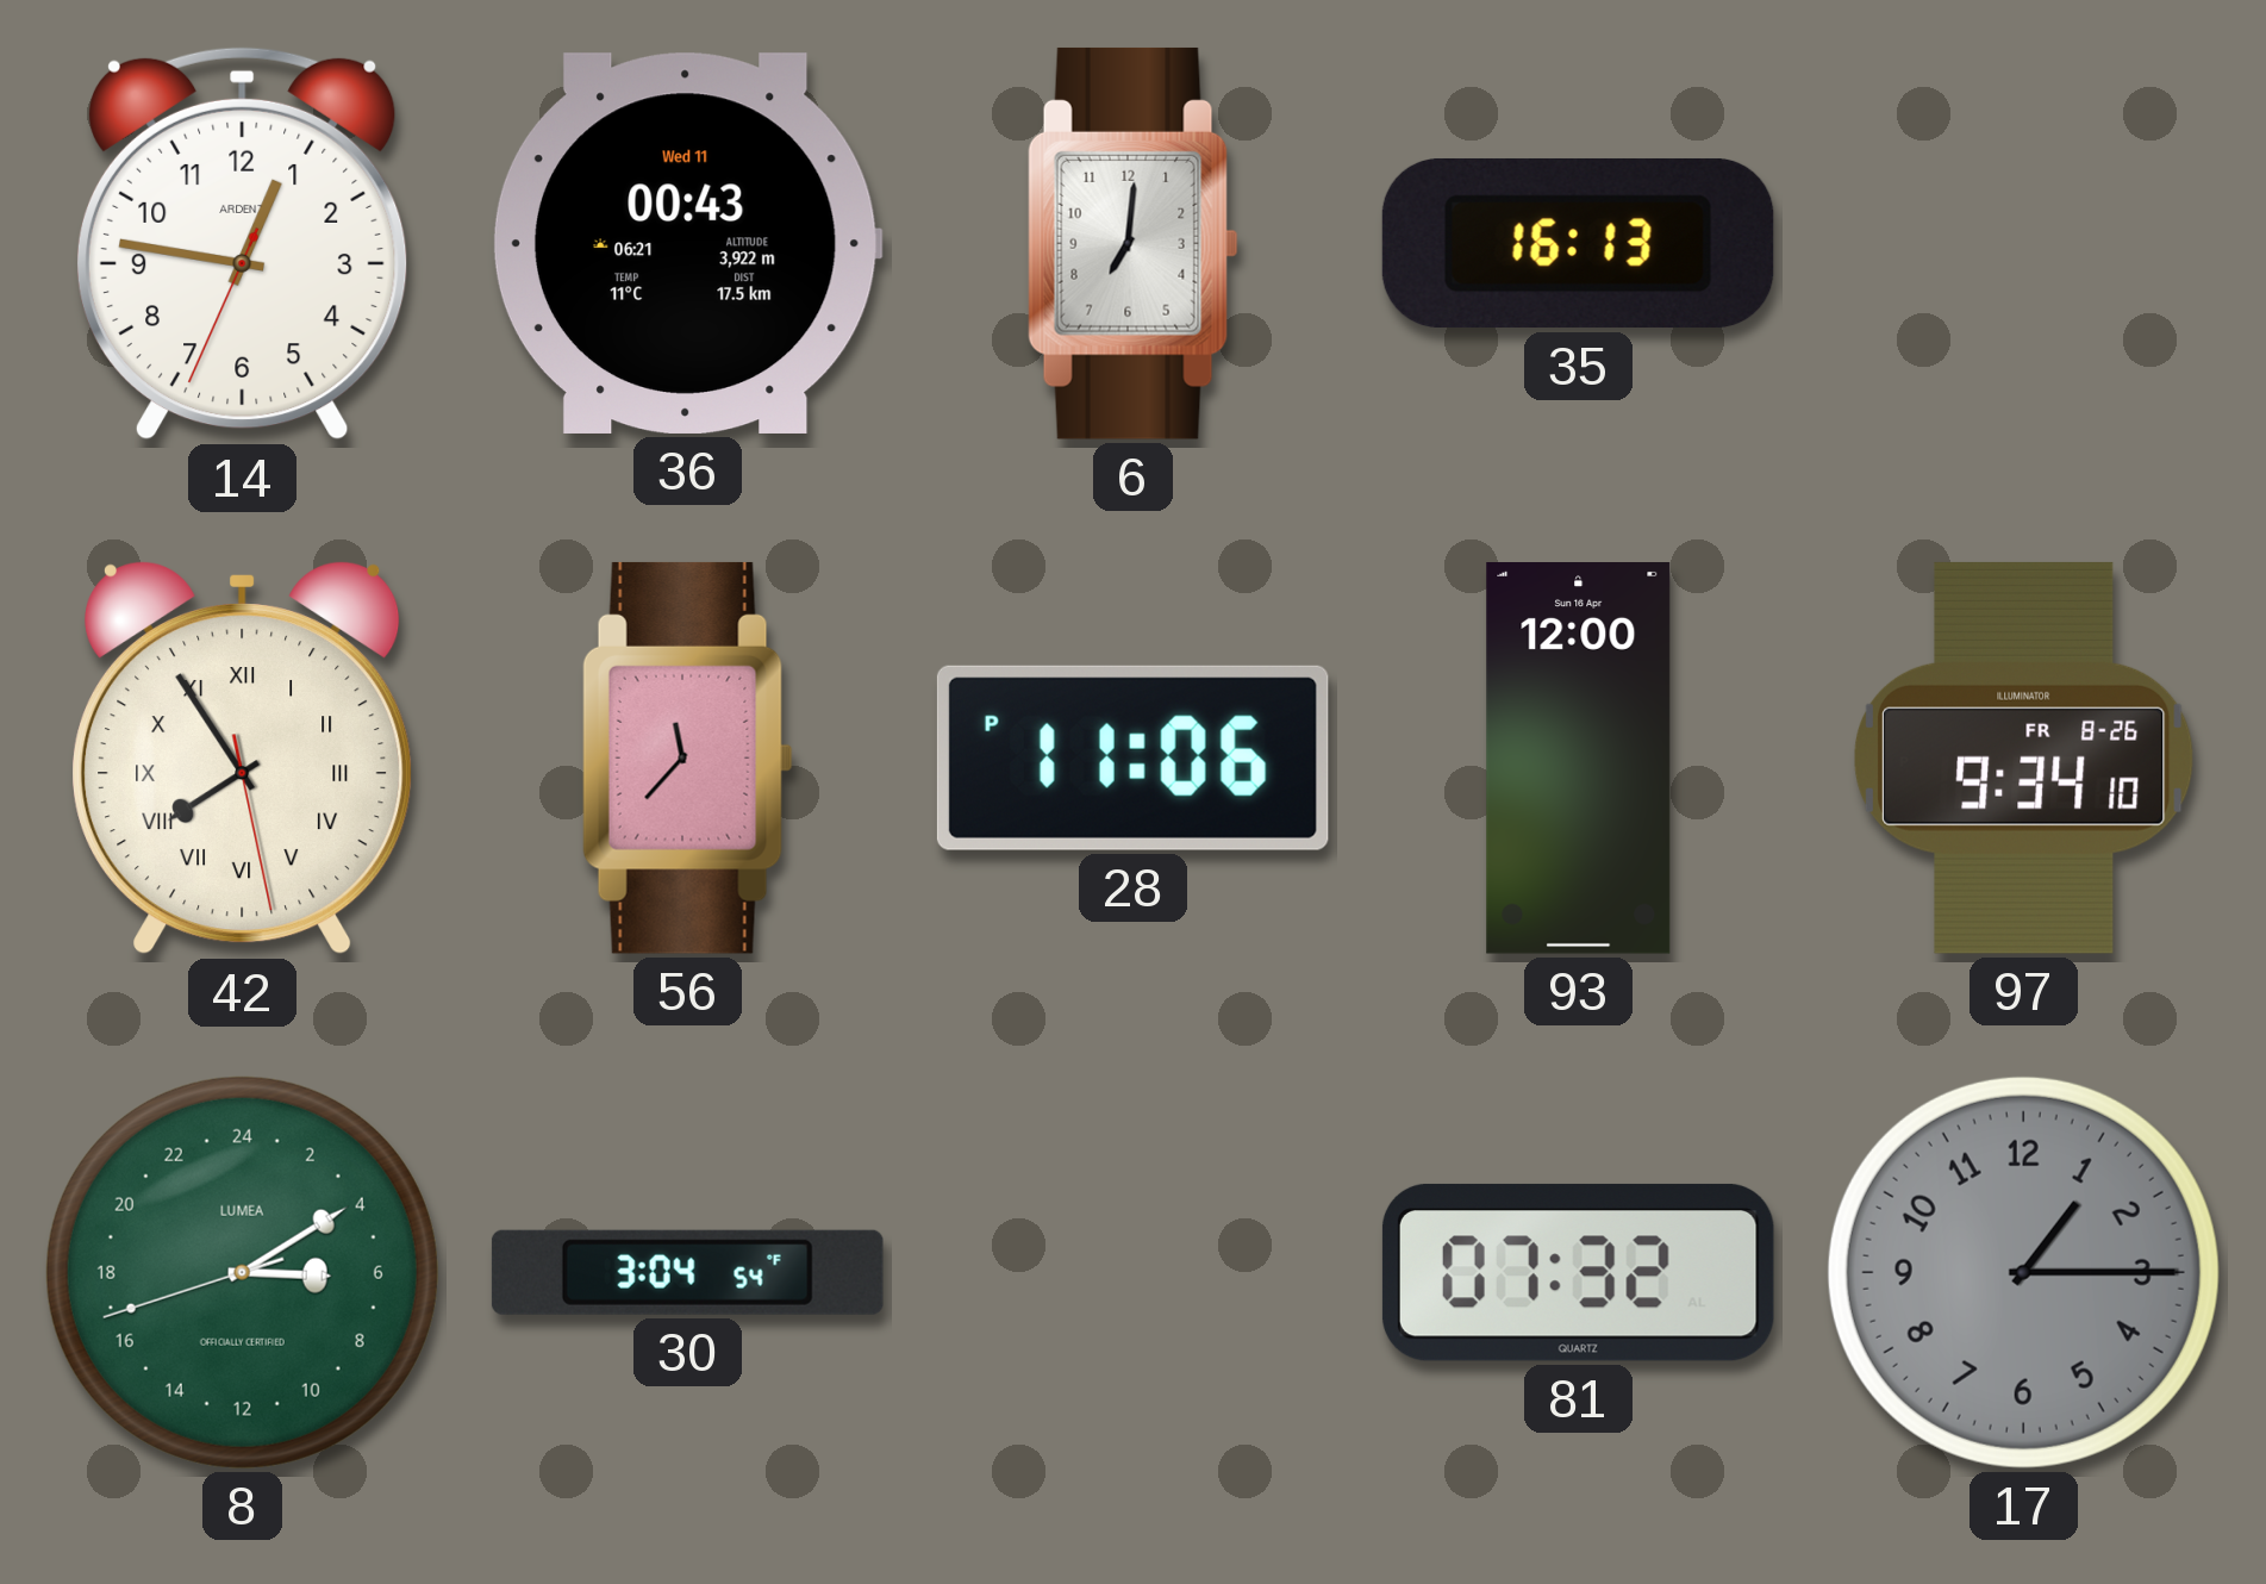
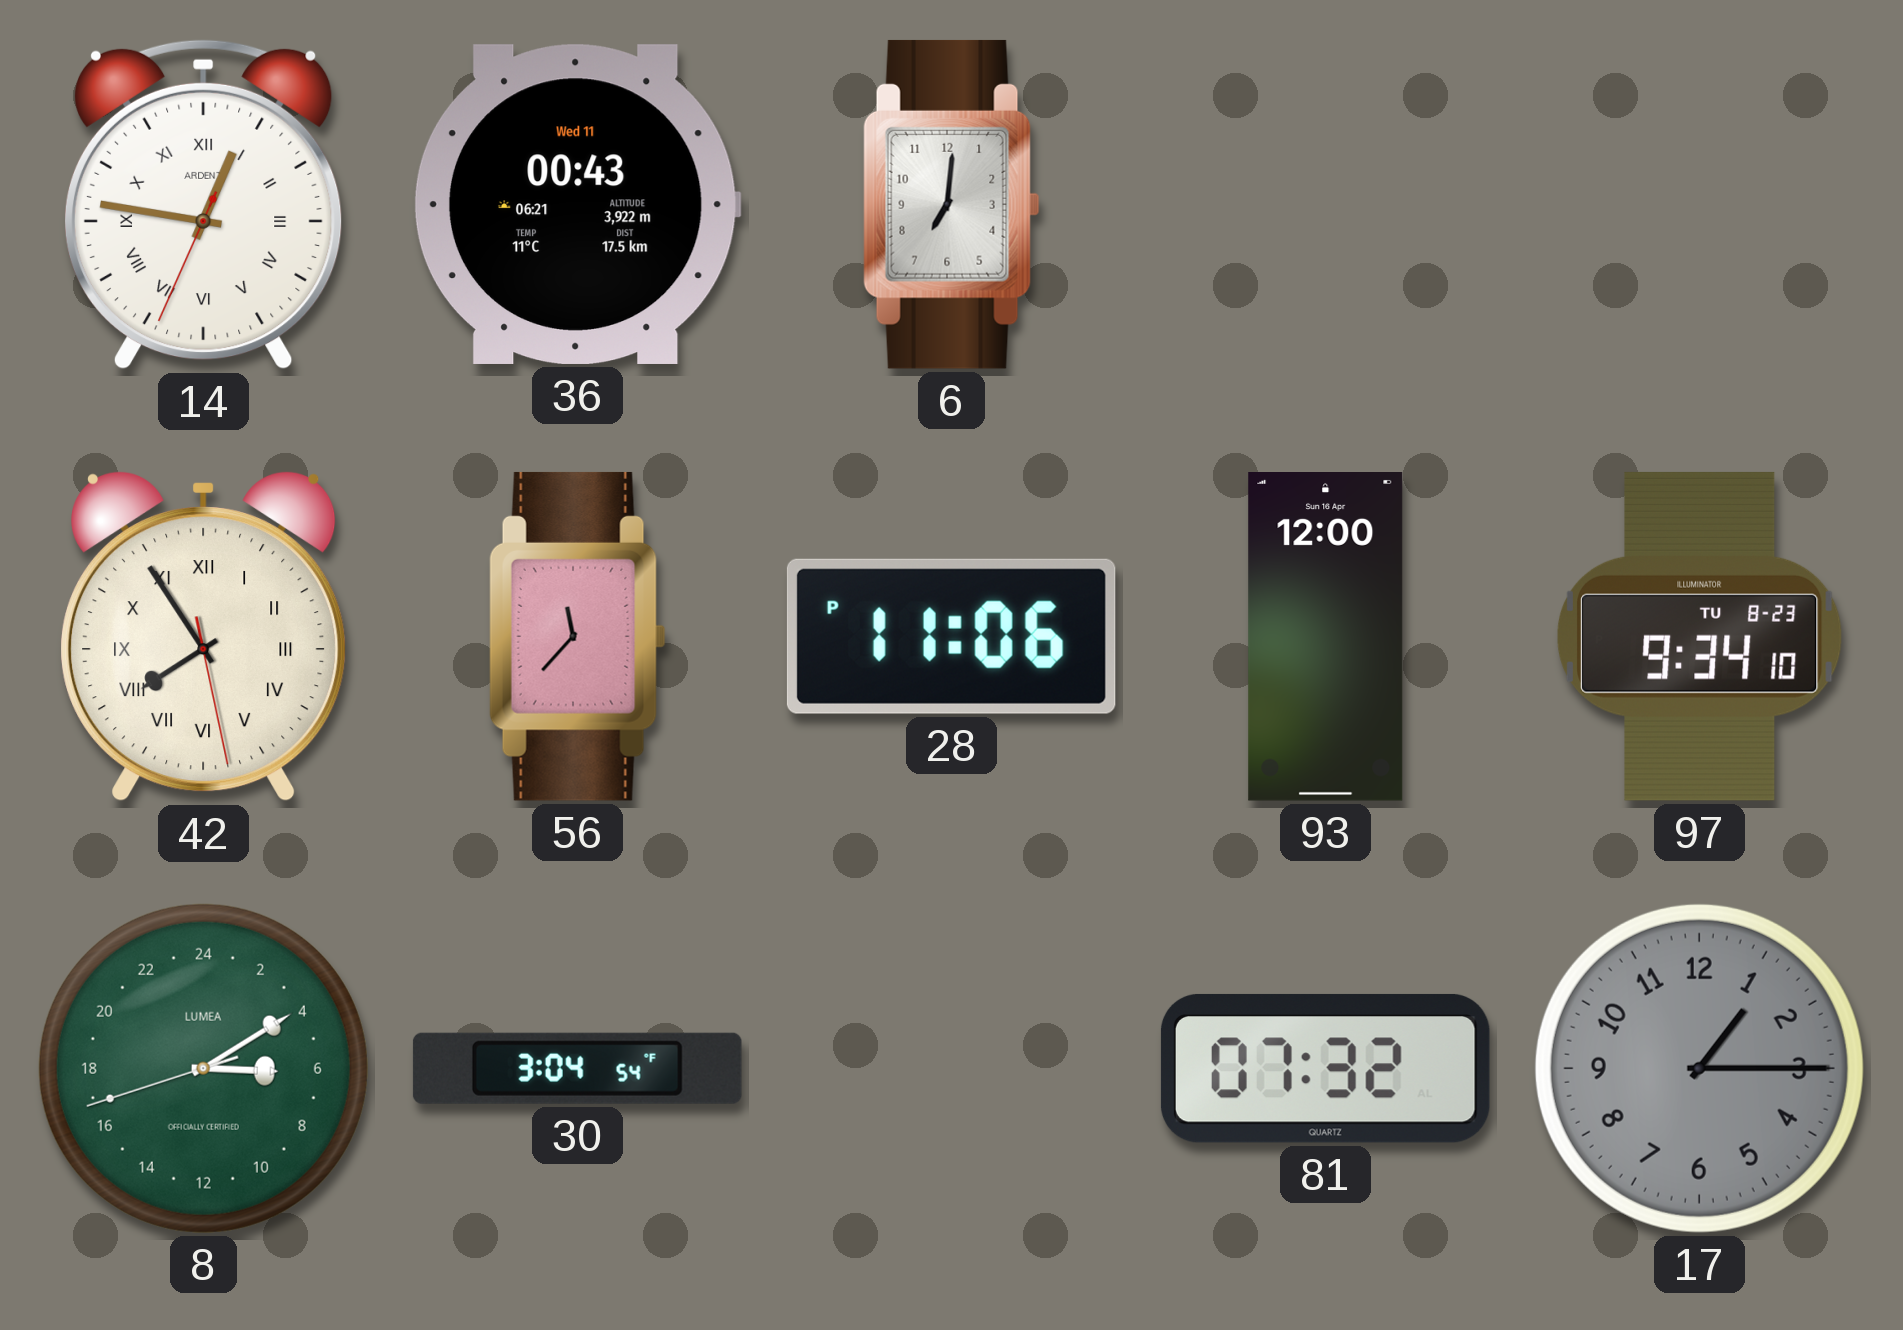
14 numerals: Arabic -> Roman
35: 16:13 -> none
97 date: FR 8-26 -> TU 8-23
